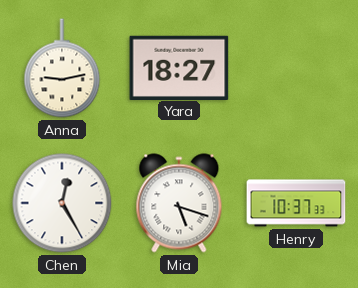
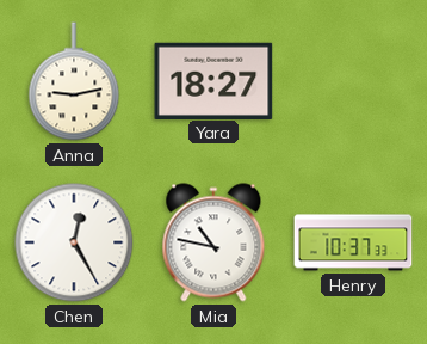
Mia: 5:18 -> 10:47
